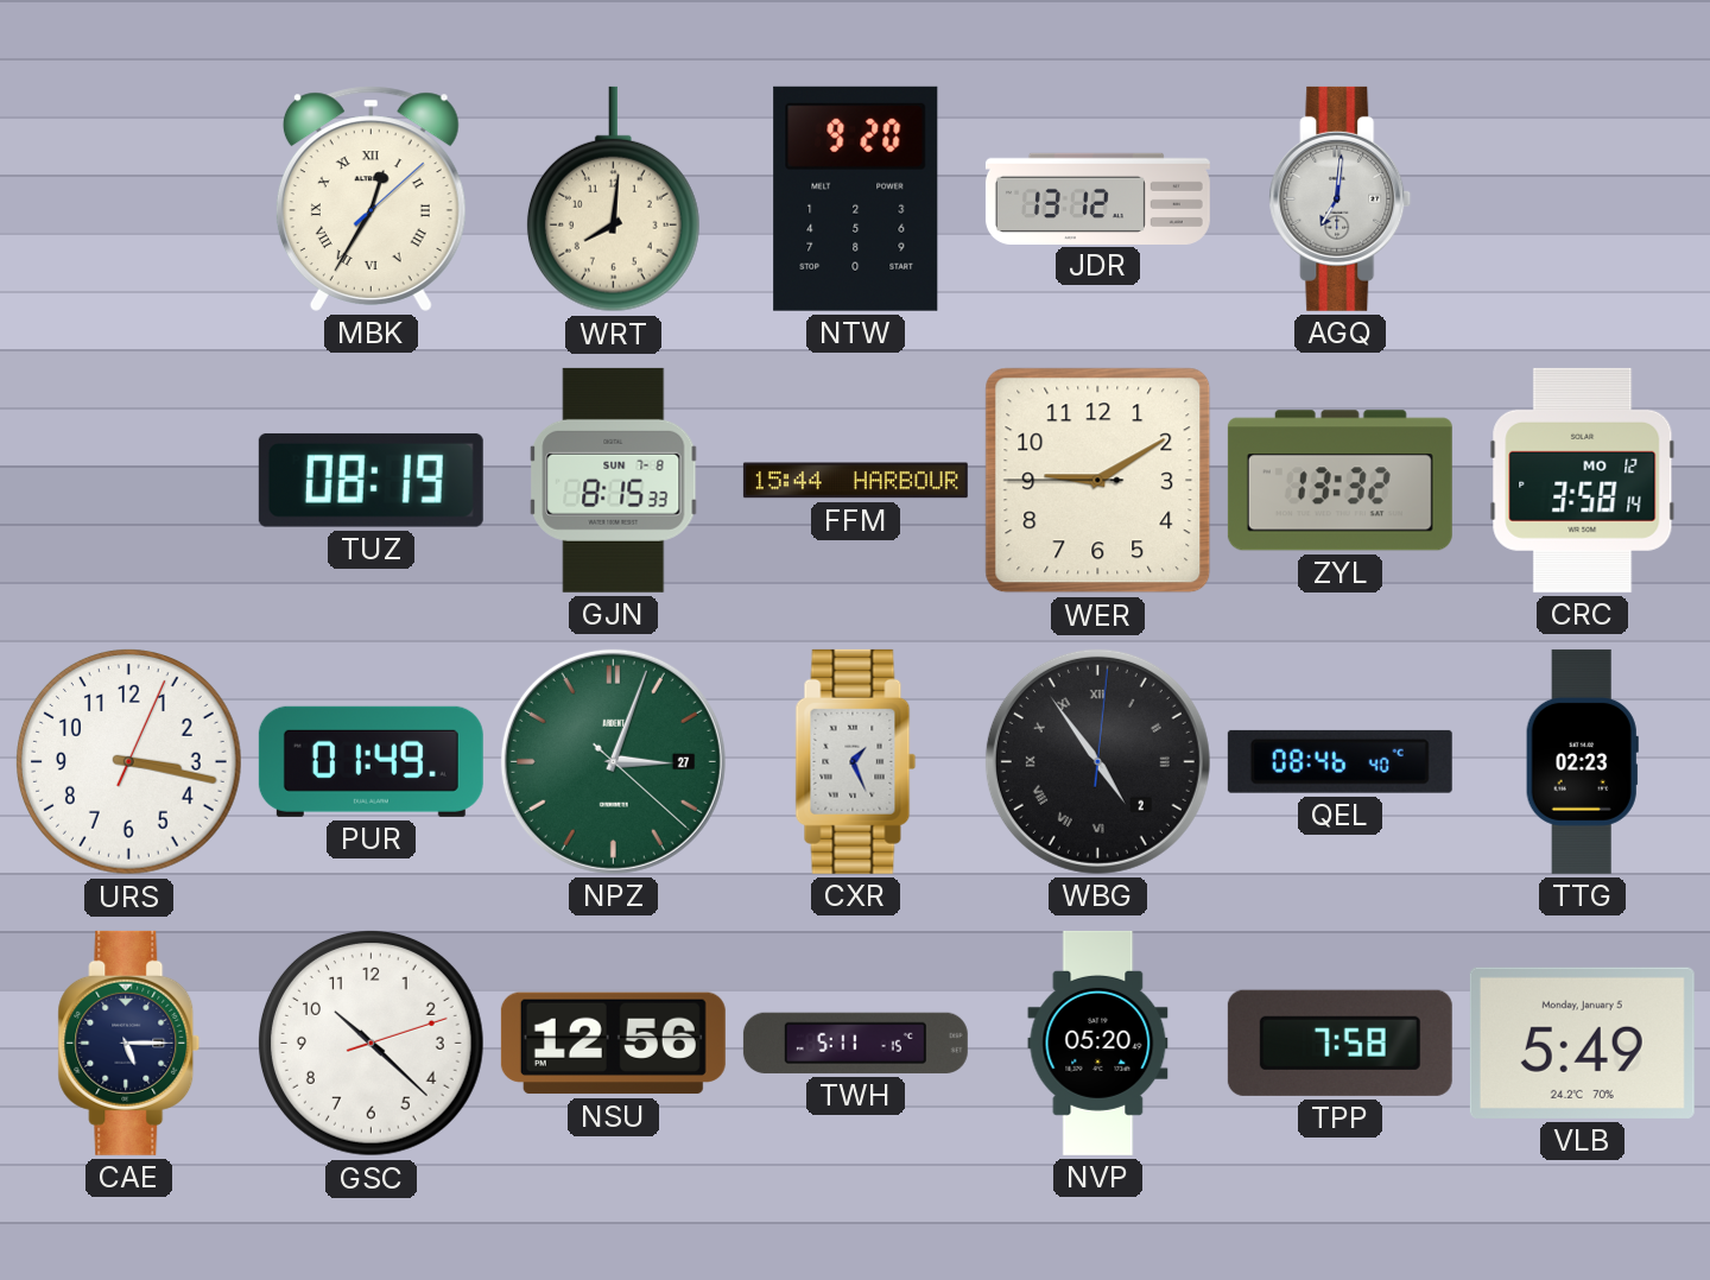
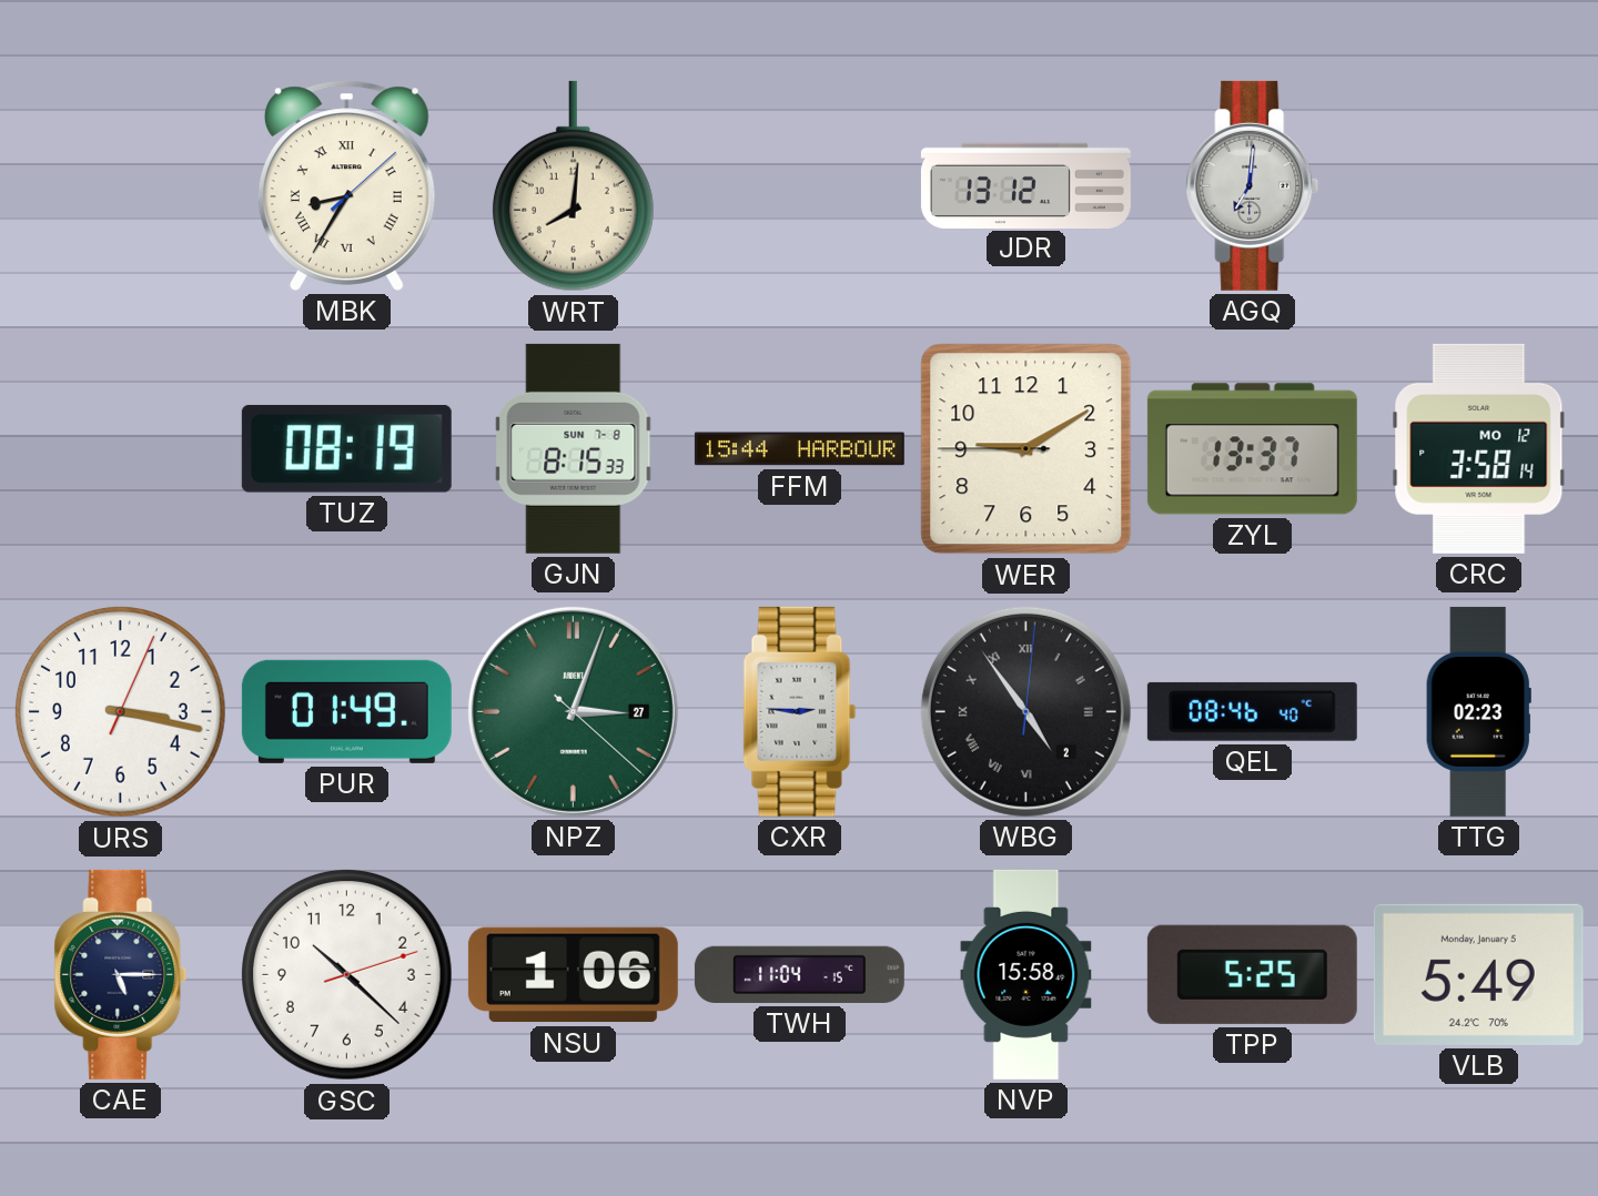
MBK: 12:35 -> 8:35
NTW: 9:20 -> none
ZYL: 13:32 -> 13:37
CXR: 1:26 -> 2:46
NSU: 12:56 -> 1:06
TWH: 5:11 -> 11:04
NVP: 05:20 -> 15:58
TPP: 7:58 -> 5:25
